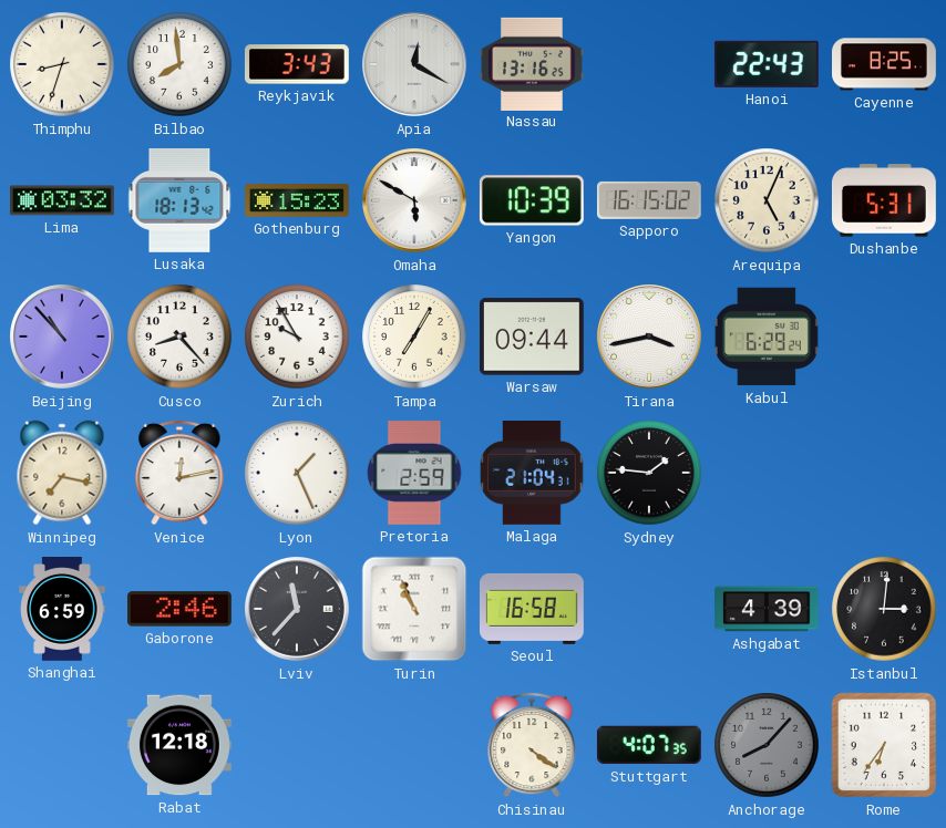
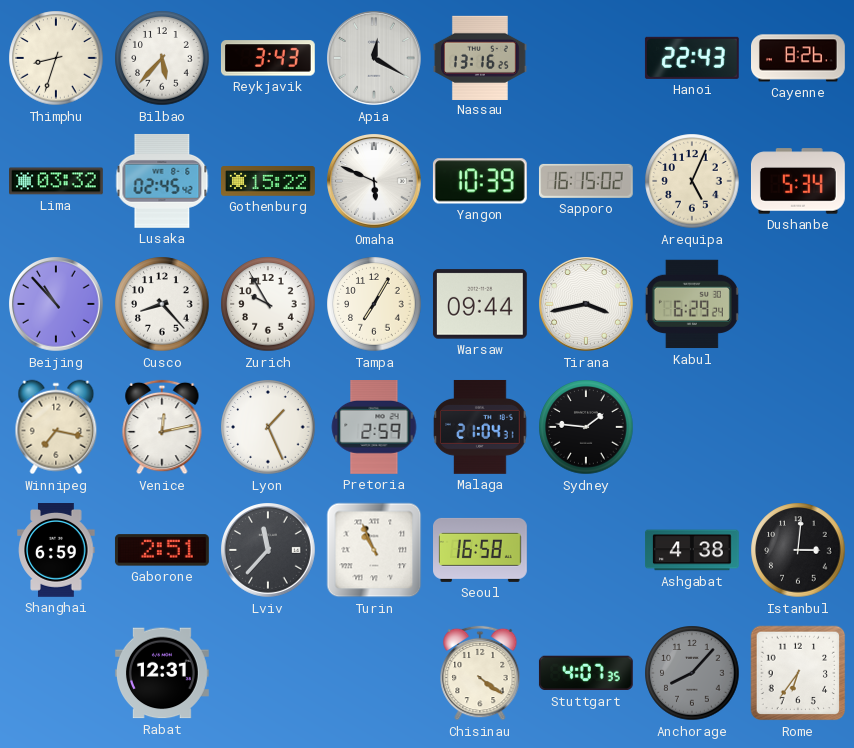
Bilbao: 7:59 -> 5:37
Cayenne: 8:25 -> 8:26
Lusaka: 18:13 -> 02:45
Gothenburg: 15:23 -> 15:22
Omaha: 5:50 -> 5:49
Dushanbe: 5:31 -> 5:34
Gaborone: 2:46 -> 2:51
Ashgabat: 4:39 -> 4:38
Rabat: 12:18 -> 12:31
